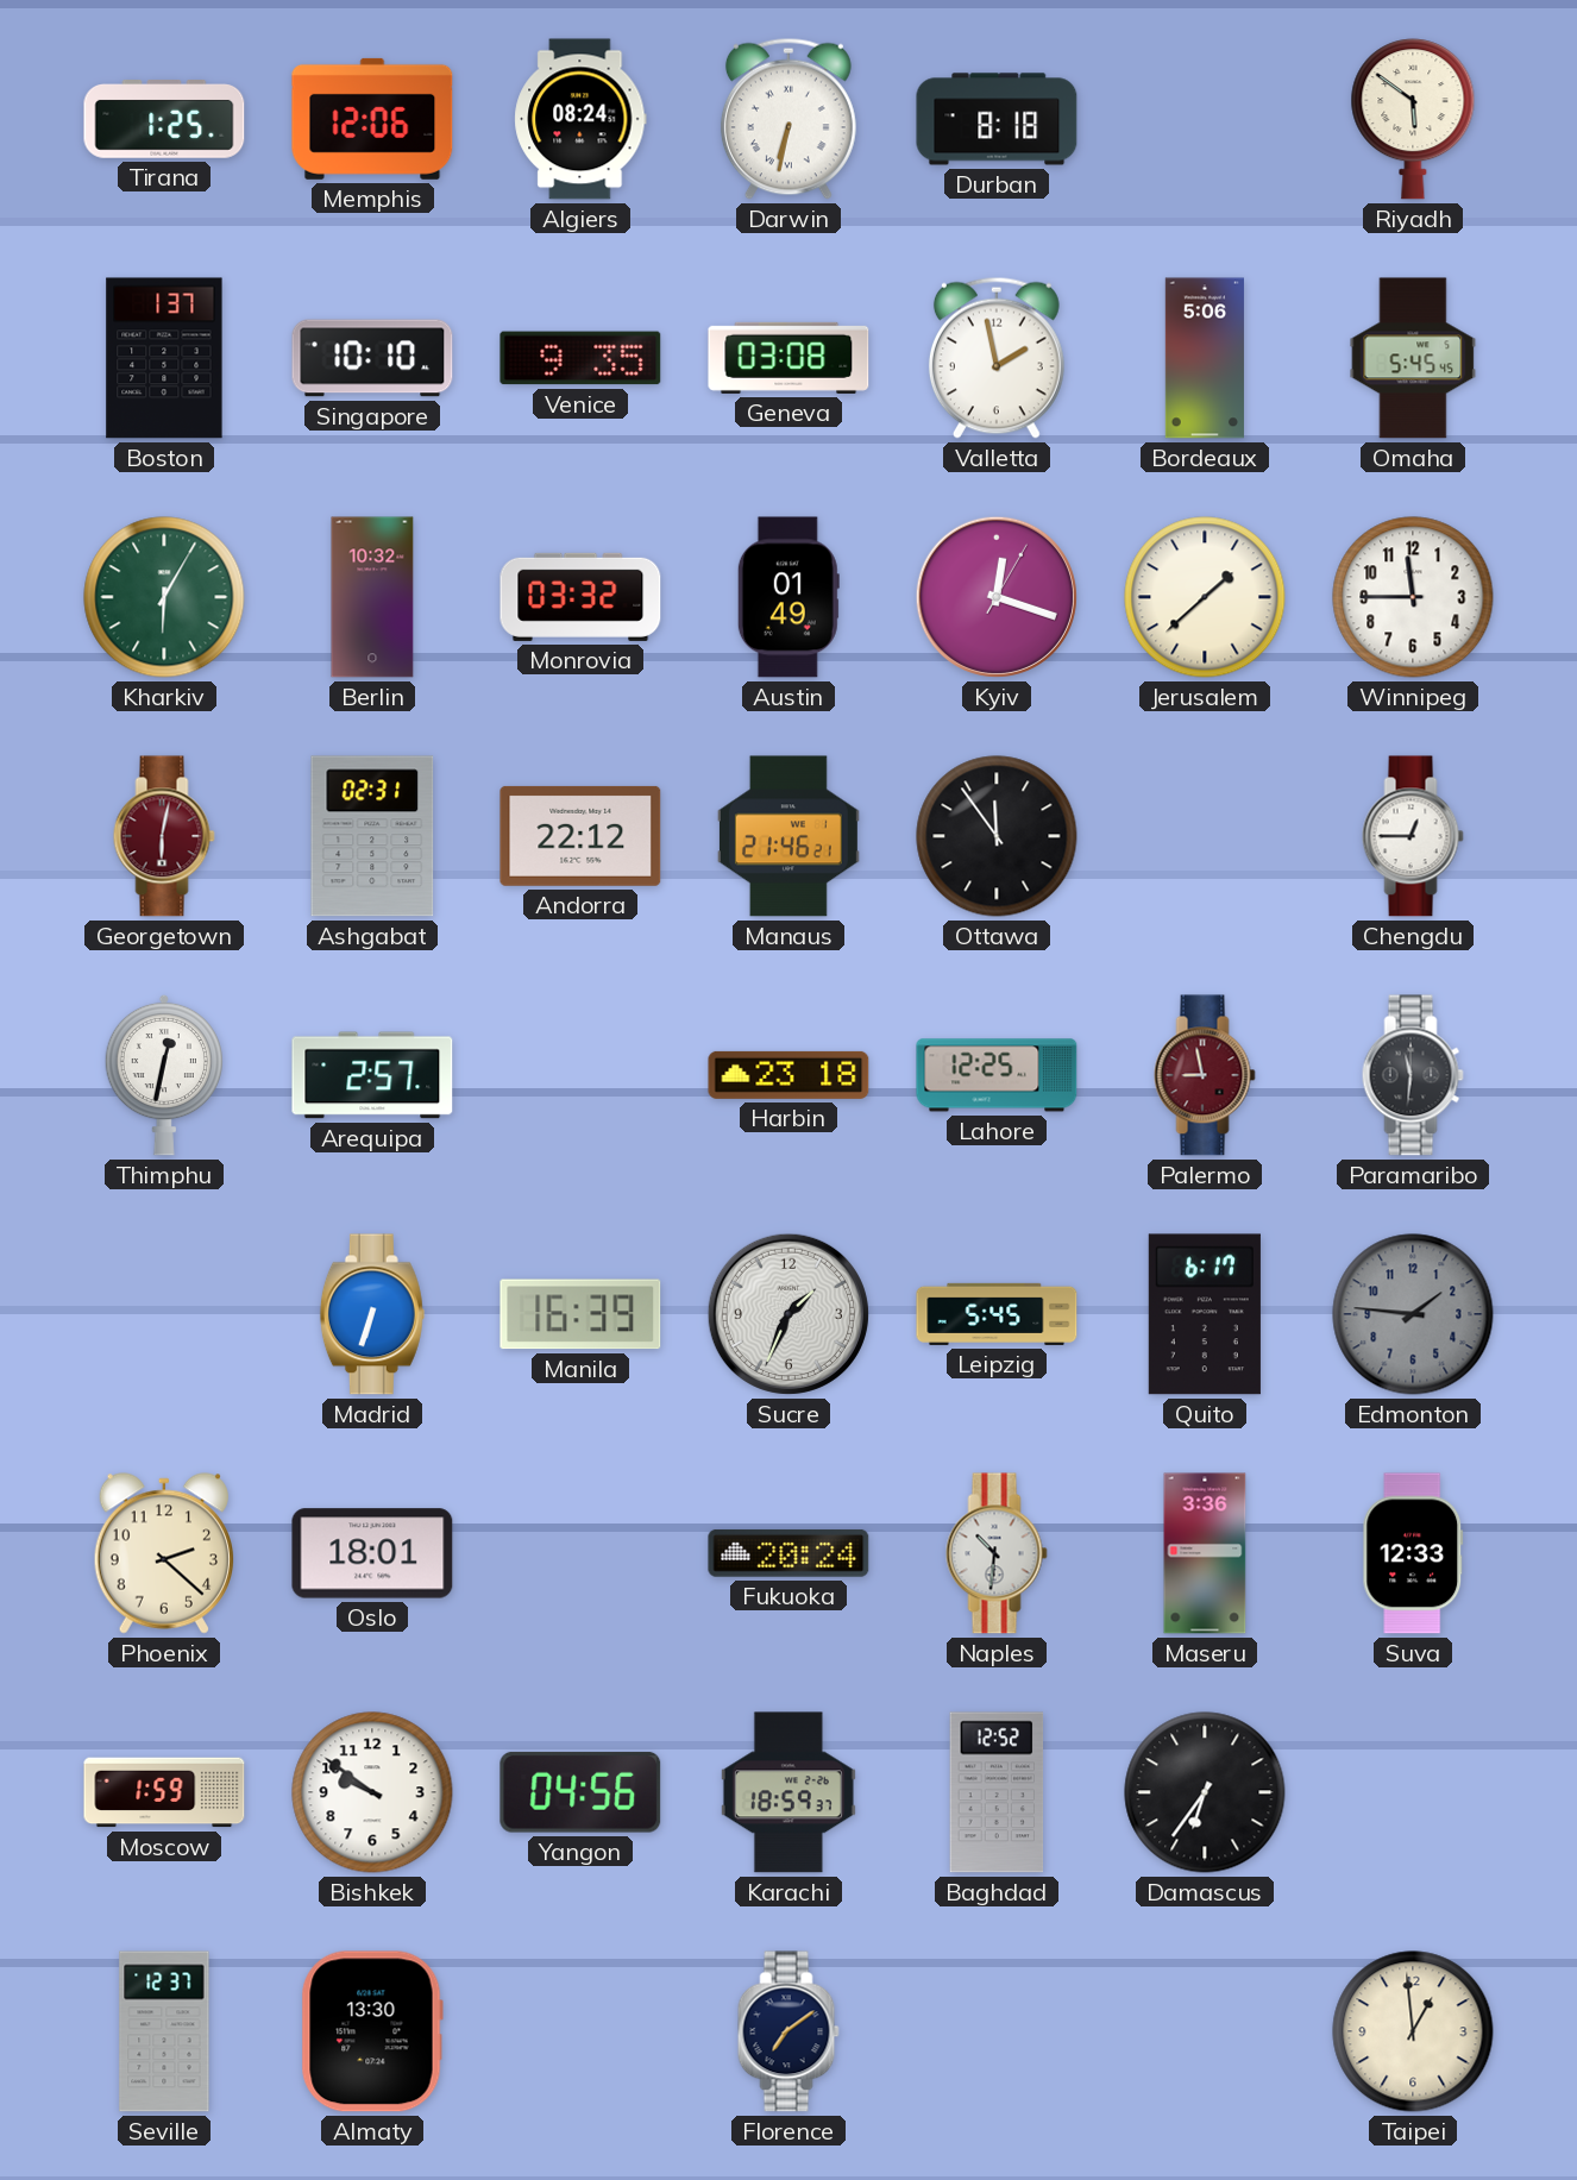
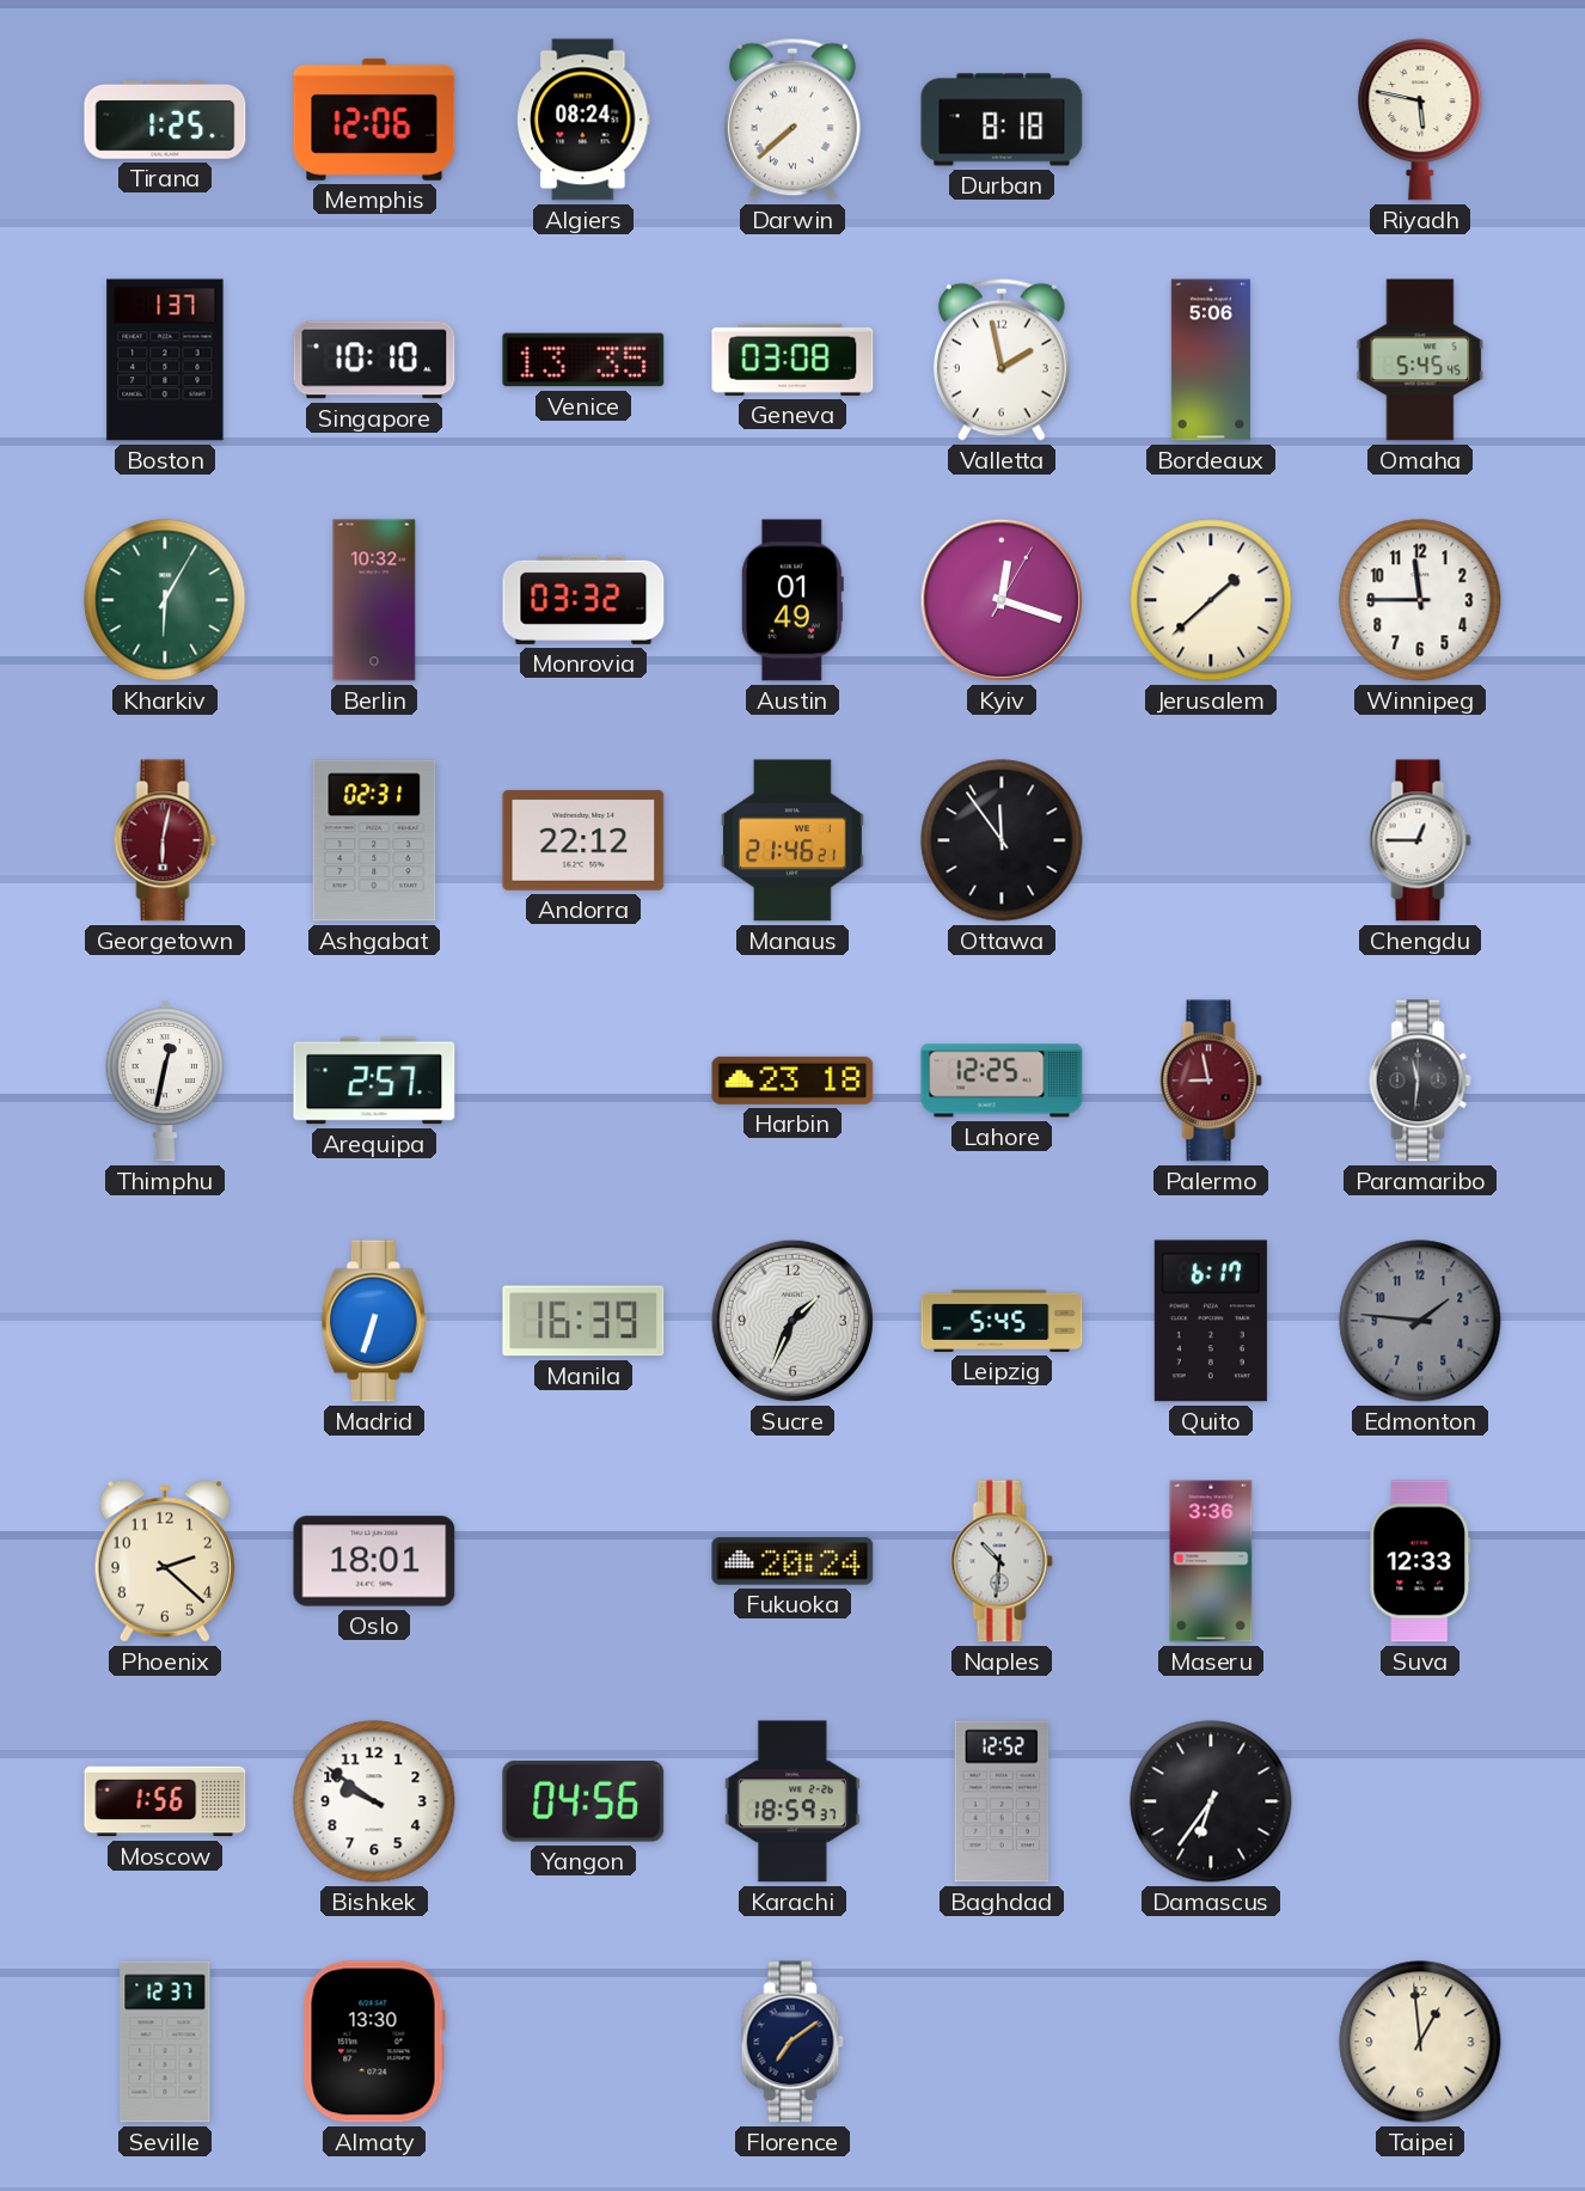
Darwin: 6:32 -> 7:38
Riyadh: 5:51 -> 5:47
Venice: 9:35 -> 13:35
Moscow: 1:59 -> 1:56
